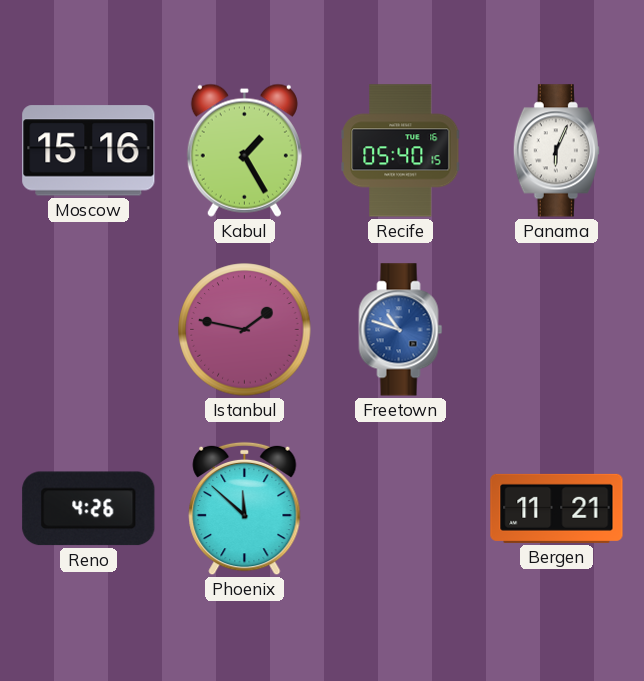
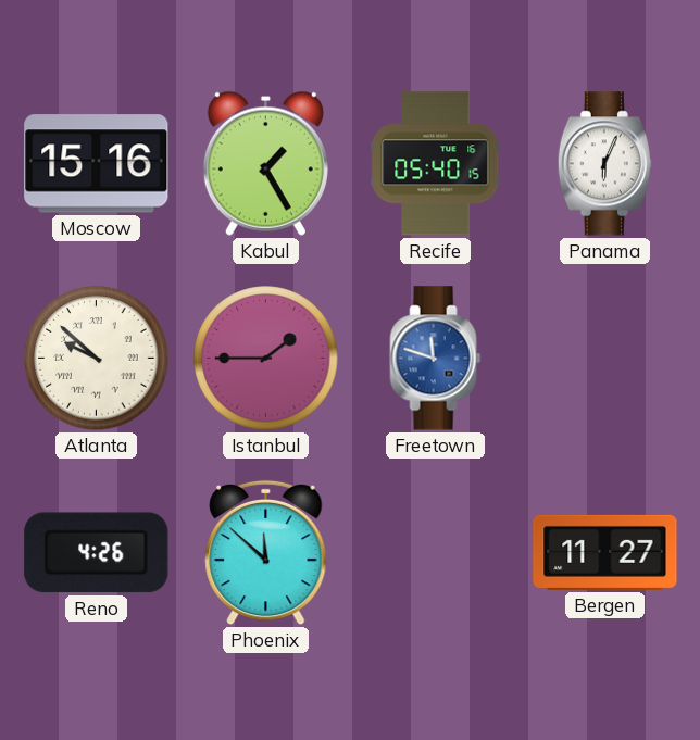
Atlanta: none -> 9:52
Istanbul: 1:47 -> 1:45
Freetown: 10:48 -> 11:48
Bergen: 11:21 -> 11:27
